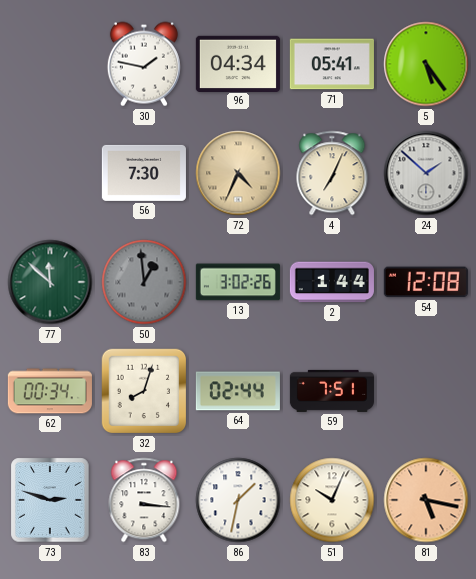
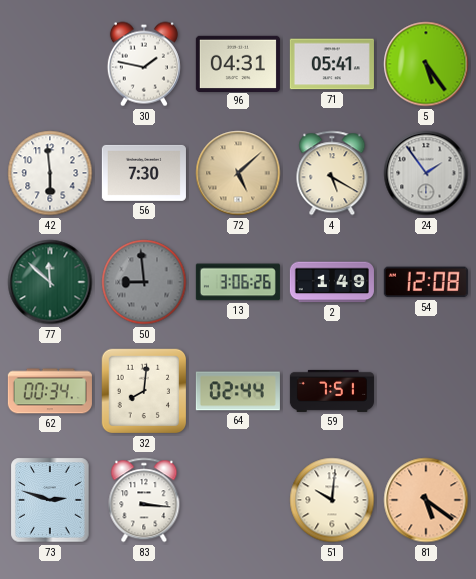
96: 04:34 -> 04:31
42: none -> 5:59
72: 4:34 -> 5:08
4: 7:04 -> 5:20
24: 1:52 -> 1:54
50: 12:59 -> 8:59
13: 3:02 -> 3:06
2: 1:44 -> 1:49
32: 8:03 -> 8:01
86: 1:32 -> none
51: 10:04 -> 10:01
81: 5:17 -> 5:21
